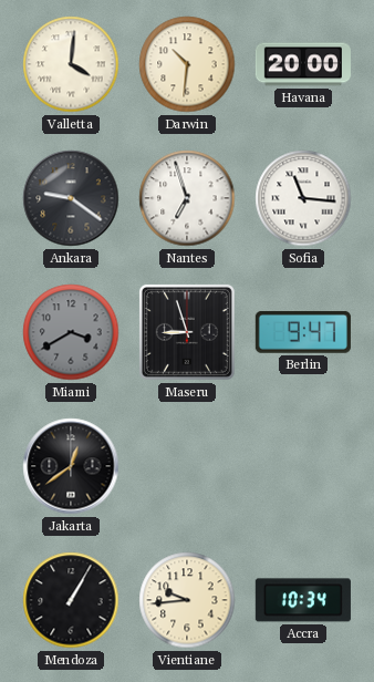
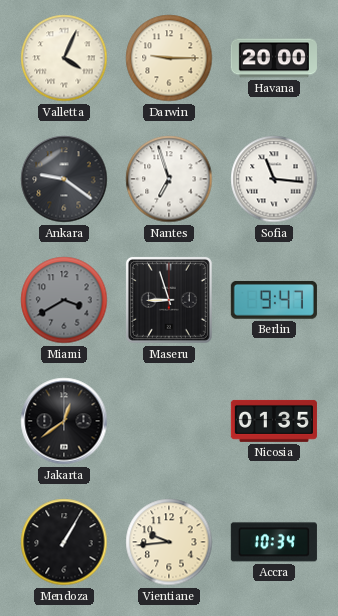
Valletta: 4:01 -> 4:04
Darwin: 10:31 -> 9:15
Nicosia: none -> 01:35
